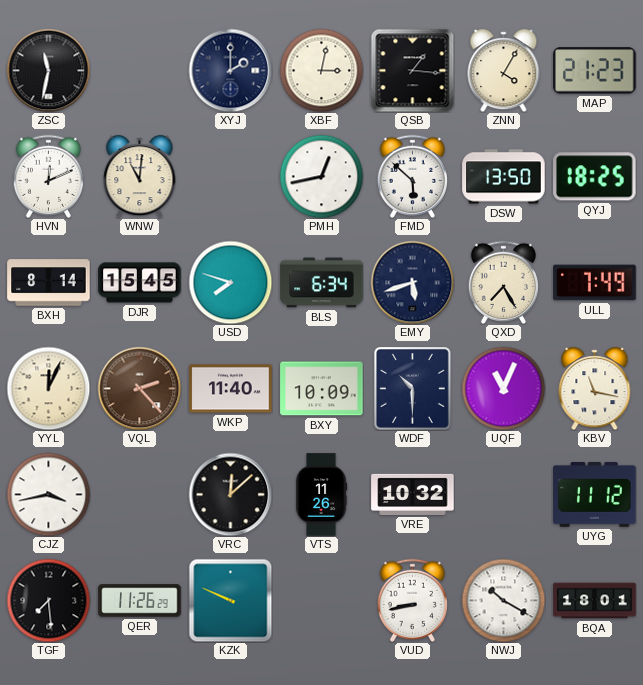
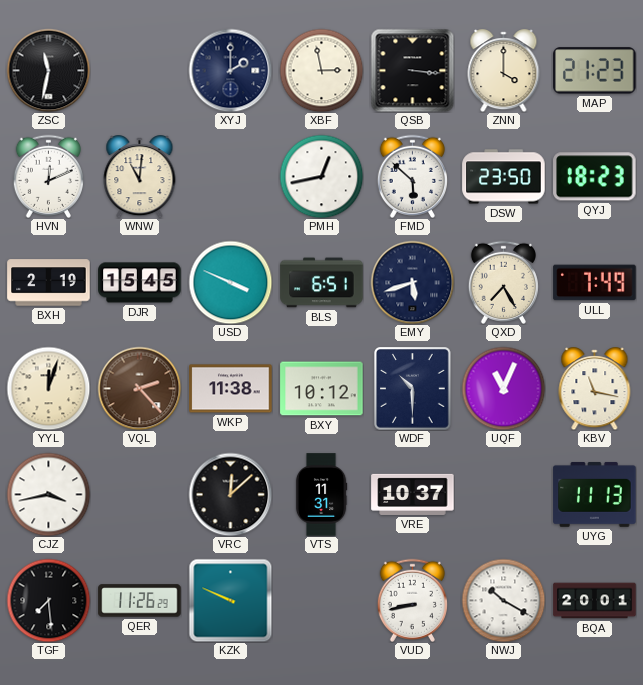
XBF: 3:02 -> 2:58
QSB: 1:16 -> 3:16
ZNN: 4:05 -> 4:00
DSW: 13:50 -> 23:50
QYJ: 18:25 -> 18:23
BXH: 8:14 -> 2:19
USD: 7:48 -> 3:49
BLS: 6:34 -> 6:51
YYL: 12:04 -> 12:03
WKP: 11:40 -> 11:38
BXY: 10:09 -> 10:12
VTS: 11:26 -> 11:31
VRE: 10:32 -> 10:37
UYG: 11:12 -> 11:13
BQA: 18:01 -> 20:01
